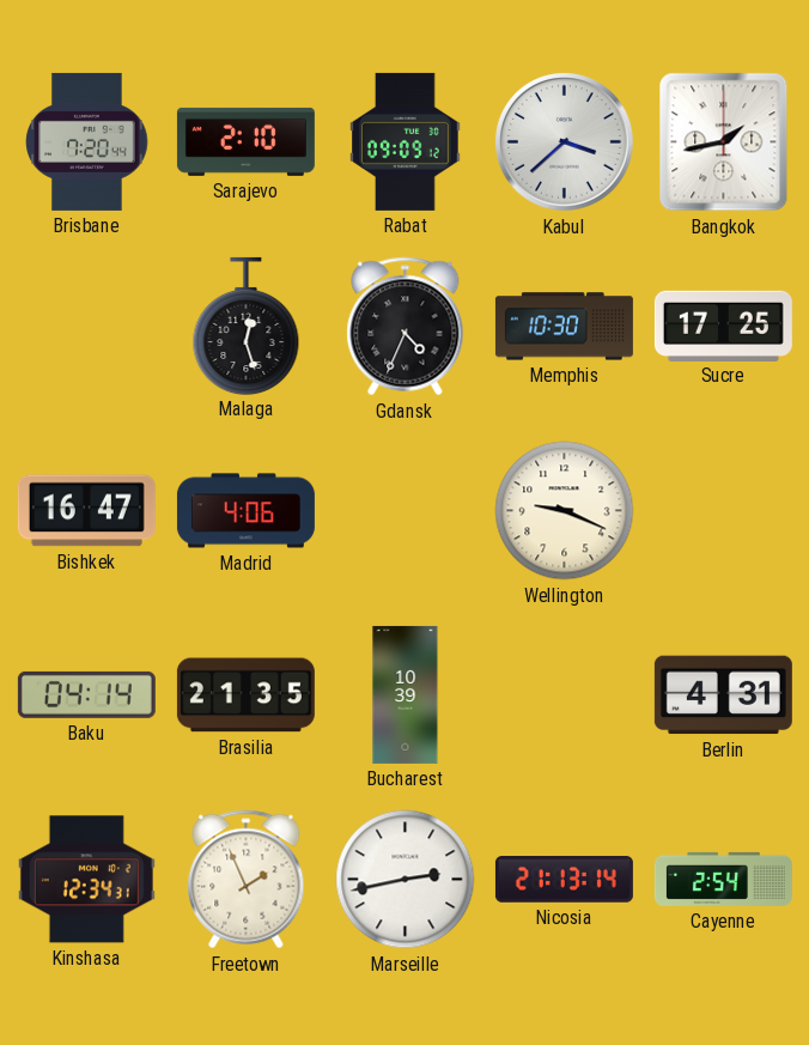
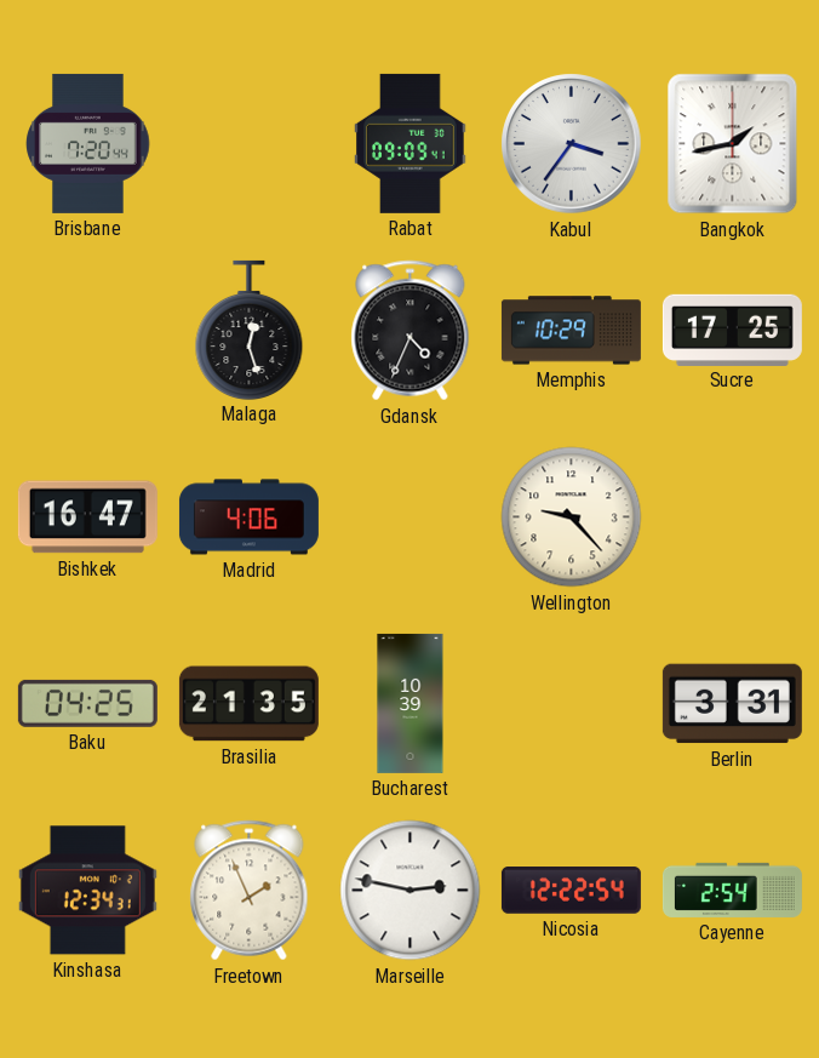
Sarajevo: 2:10 -> none
Rabat: 09:09:12 -> 09:09:41
Kabul: 3:38 -> 3:36
Memphis: 10:30 -> 10:29
Wellington: 9:19 -> 9:23
Baku: 04:14 -> 04:25
Berlin: 4:31 -> 3:31
Marseille: 2:43 -> 2:47
Nicosia: 21:13 -> 12:22
